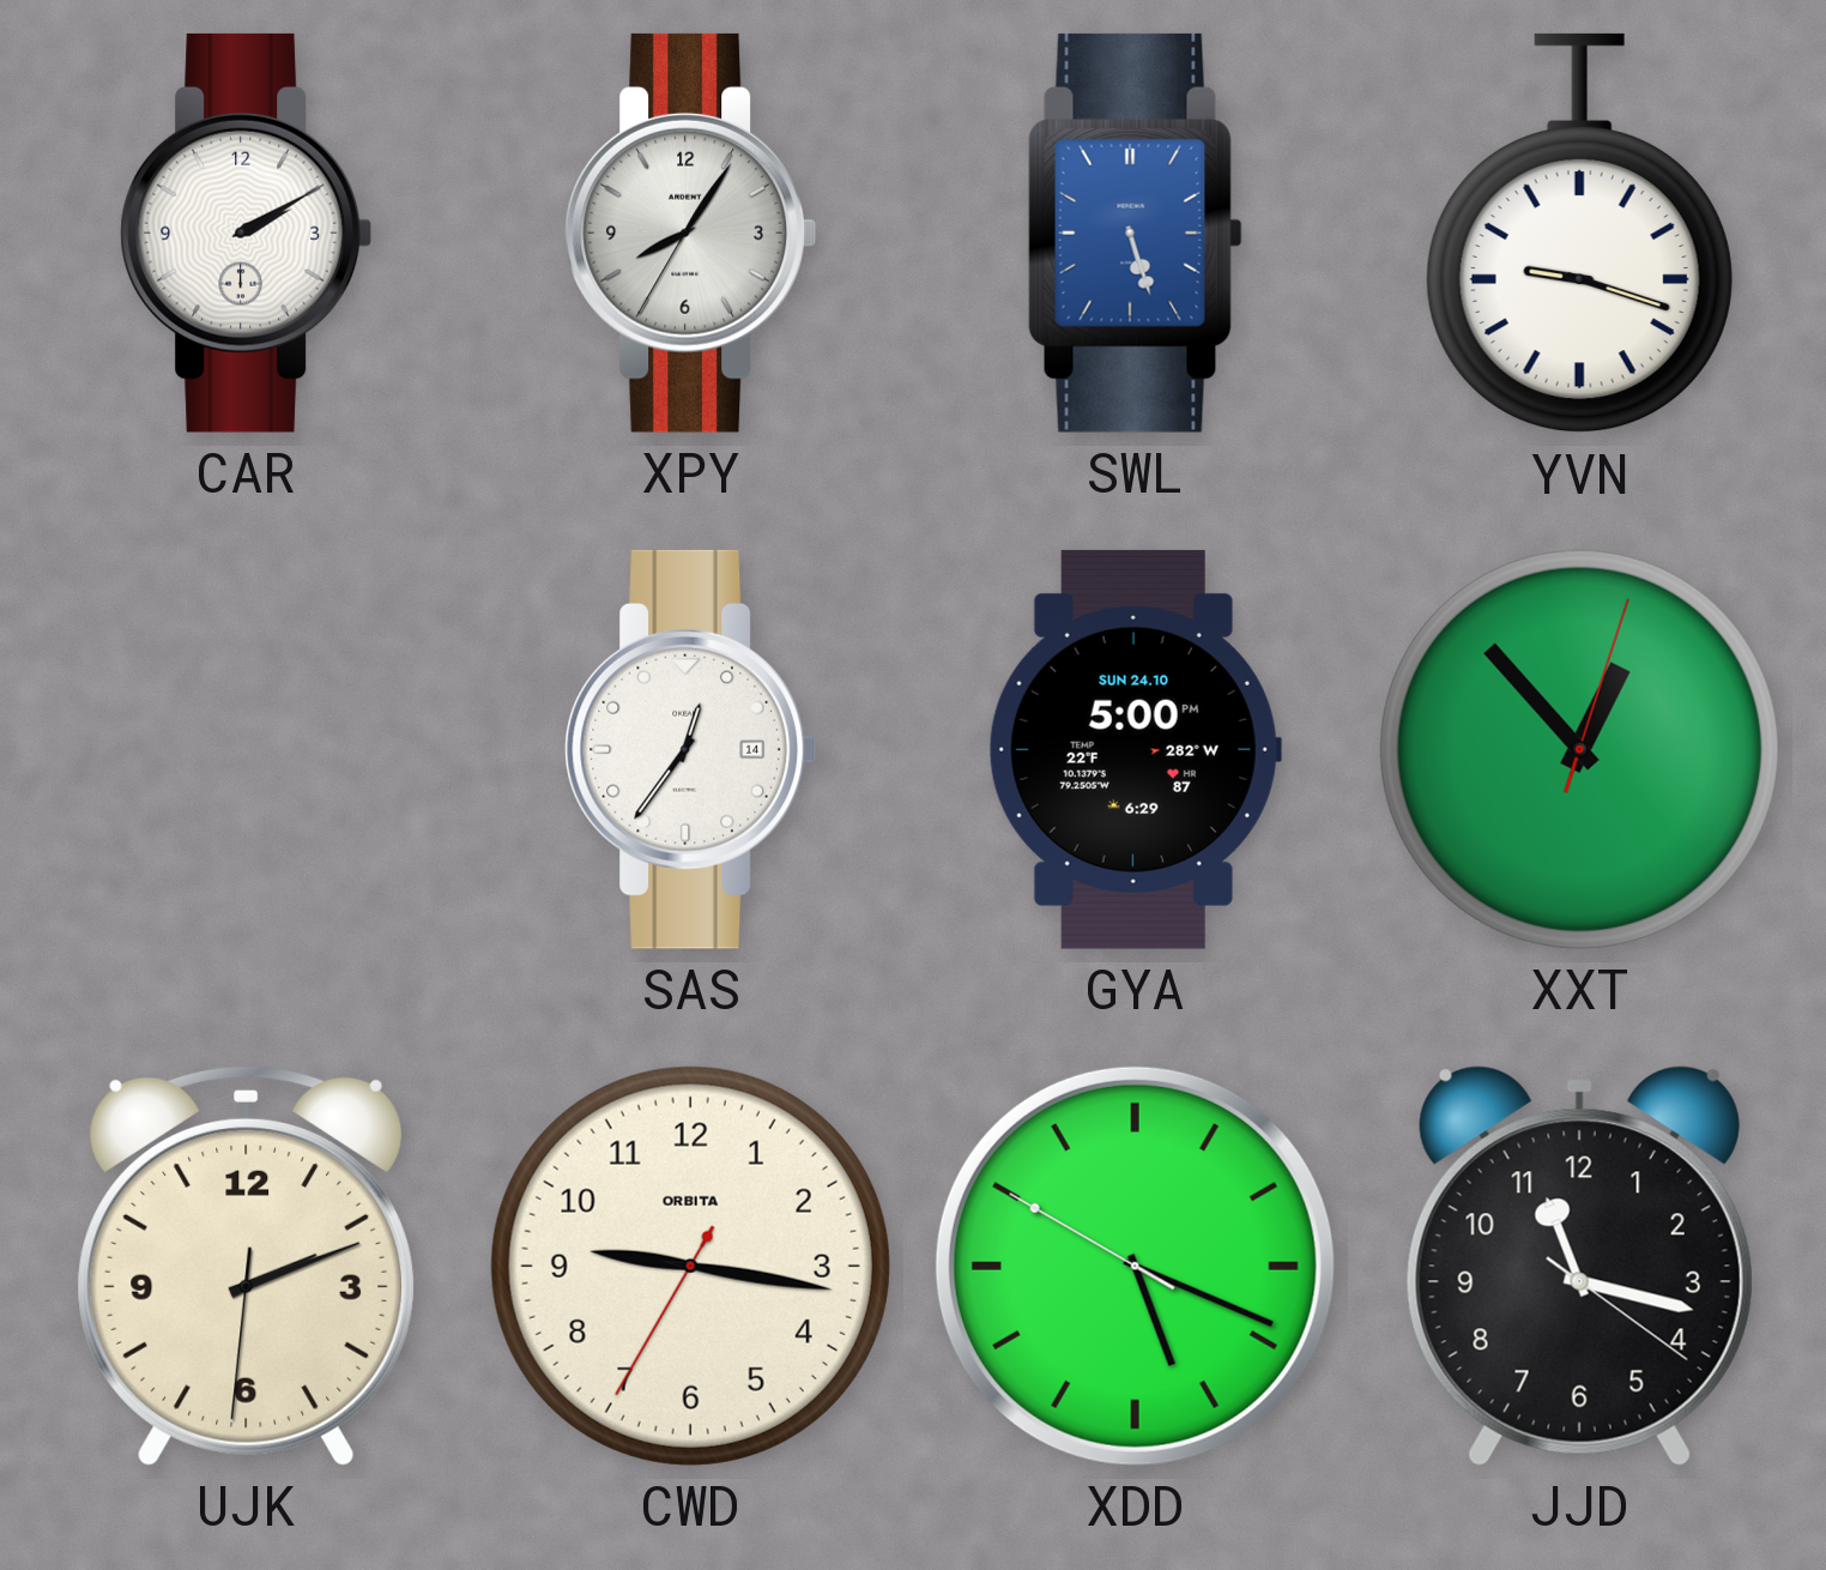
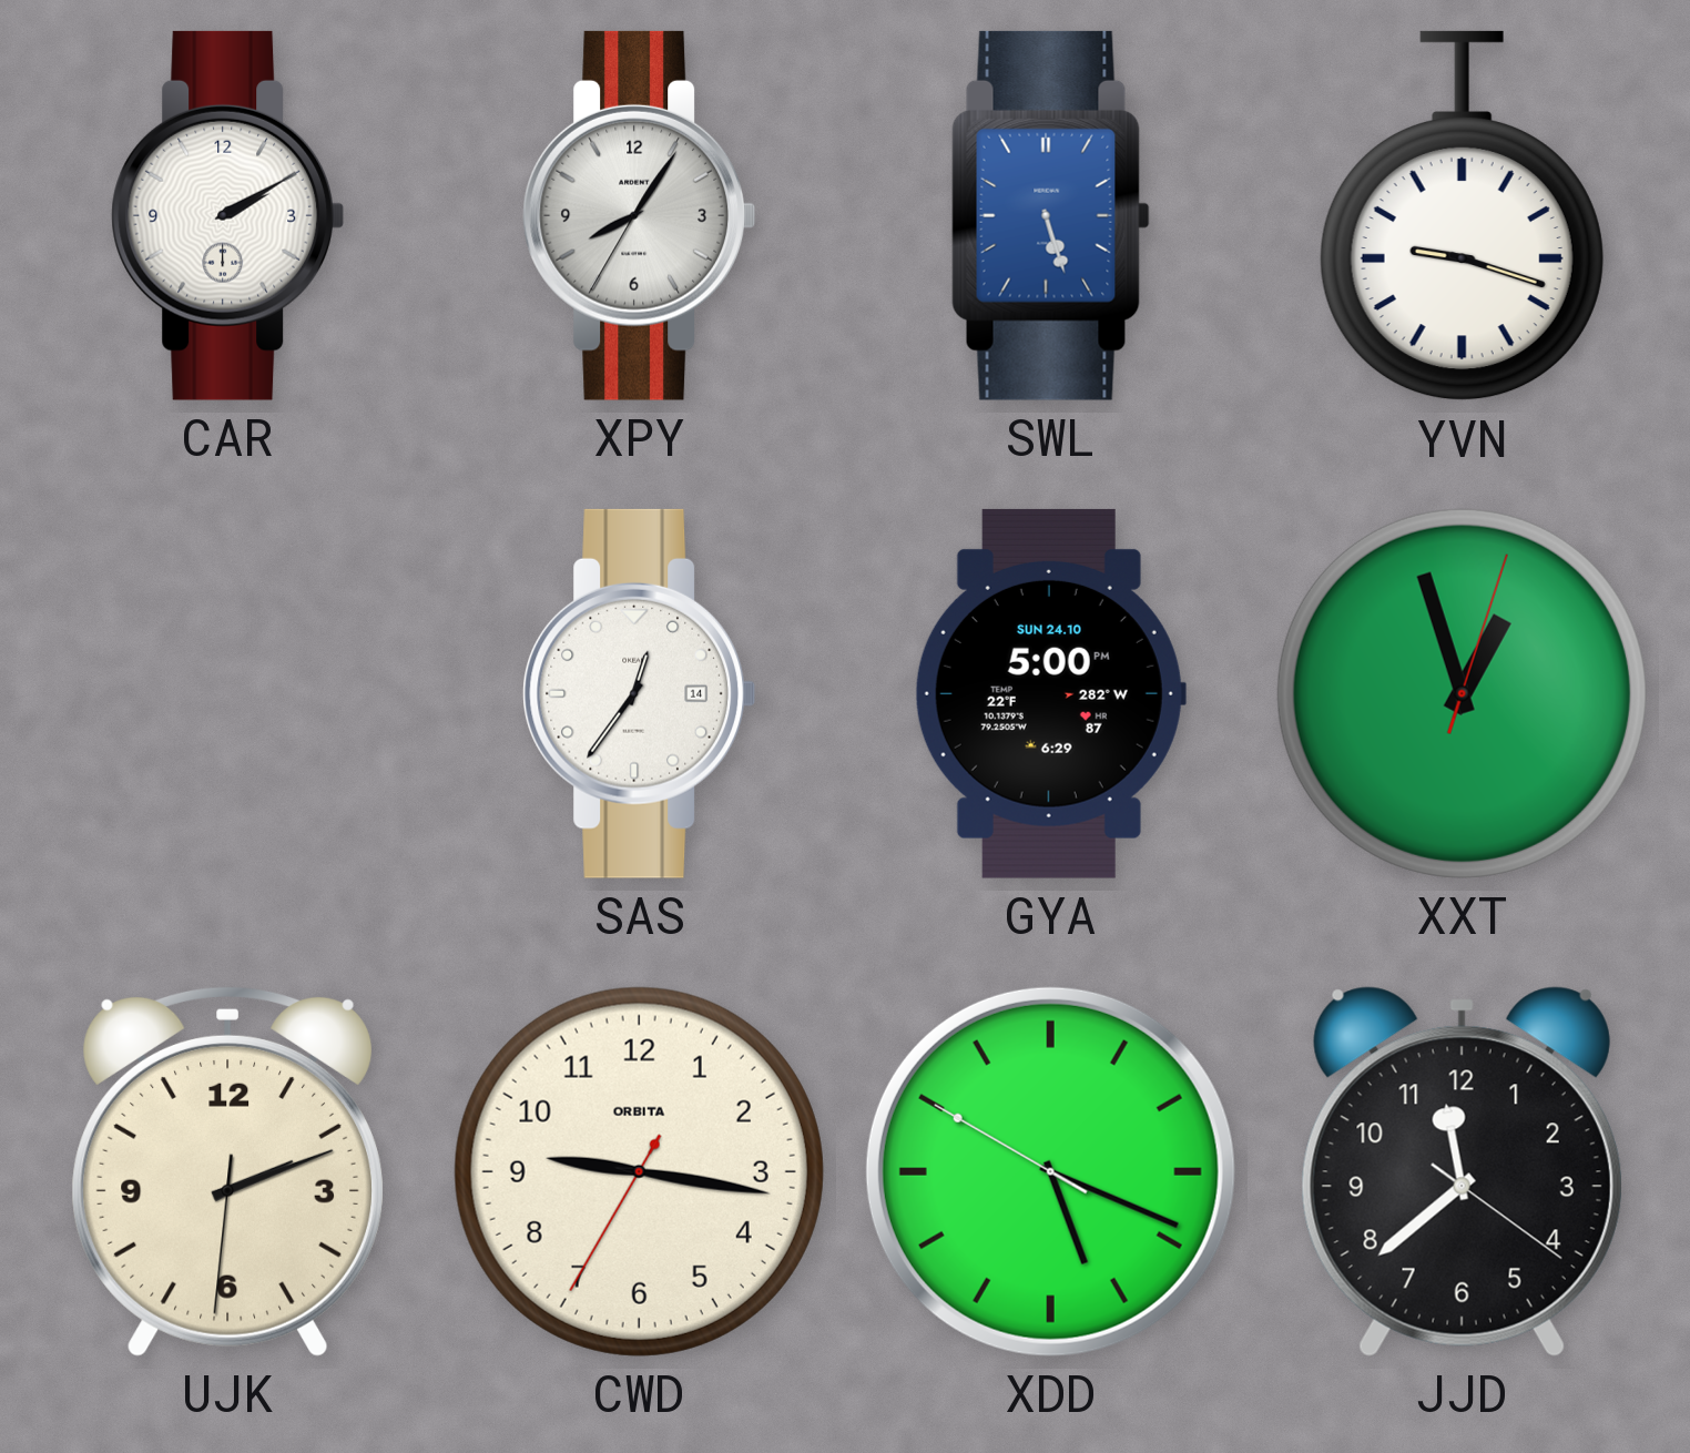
XXT: 12:53 -> 12:57
JJD: 11:17 -> 11:38
